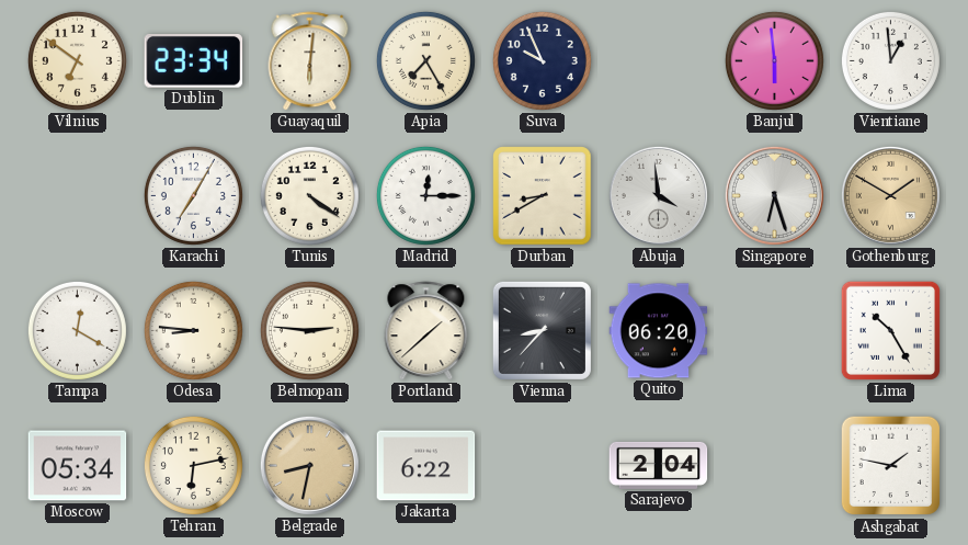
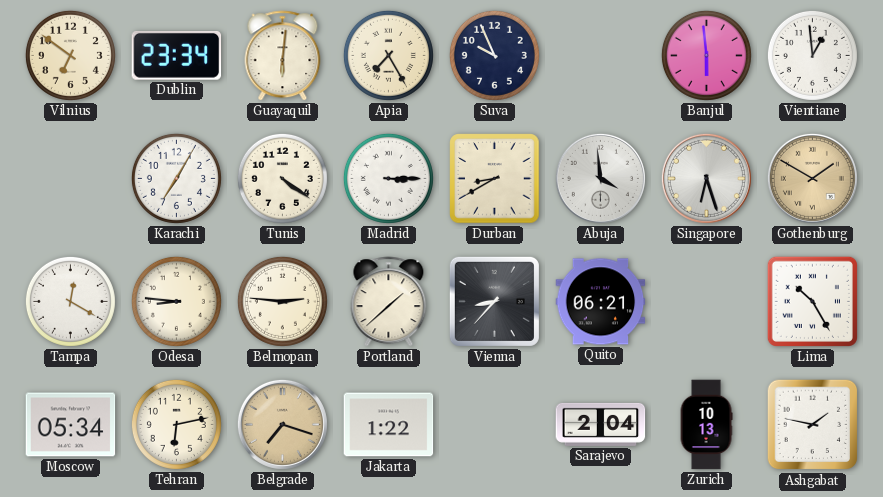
Madrid: 12:15 -> 3:15
Quito: 06:20 -> 06:21
Belgrade: 8:32 -> 7:18
Jakarta: 6:22 -> 1:22
Zurich: none -> 10:13
